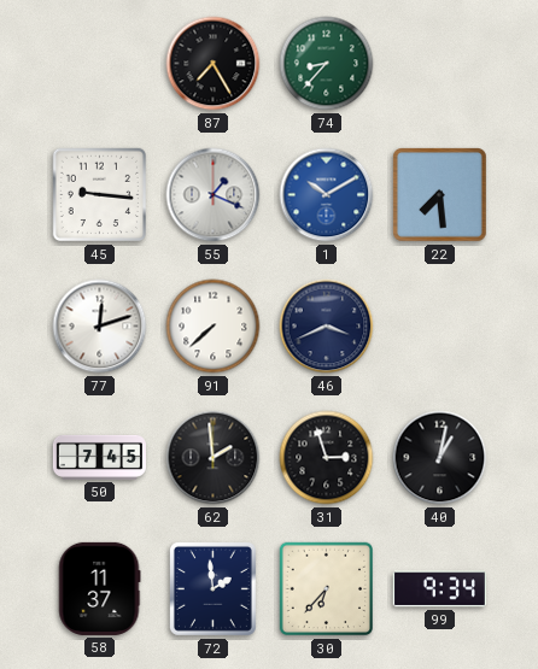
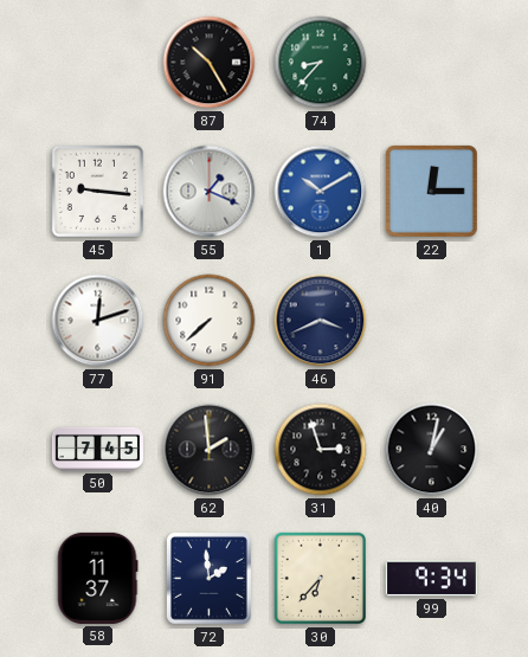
87: 7:25 -> 10:25
22: 7:29 -> 12:15
